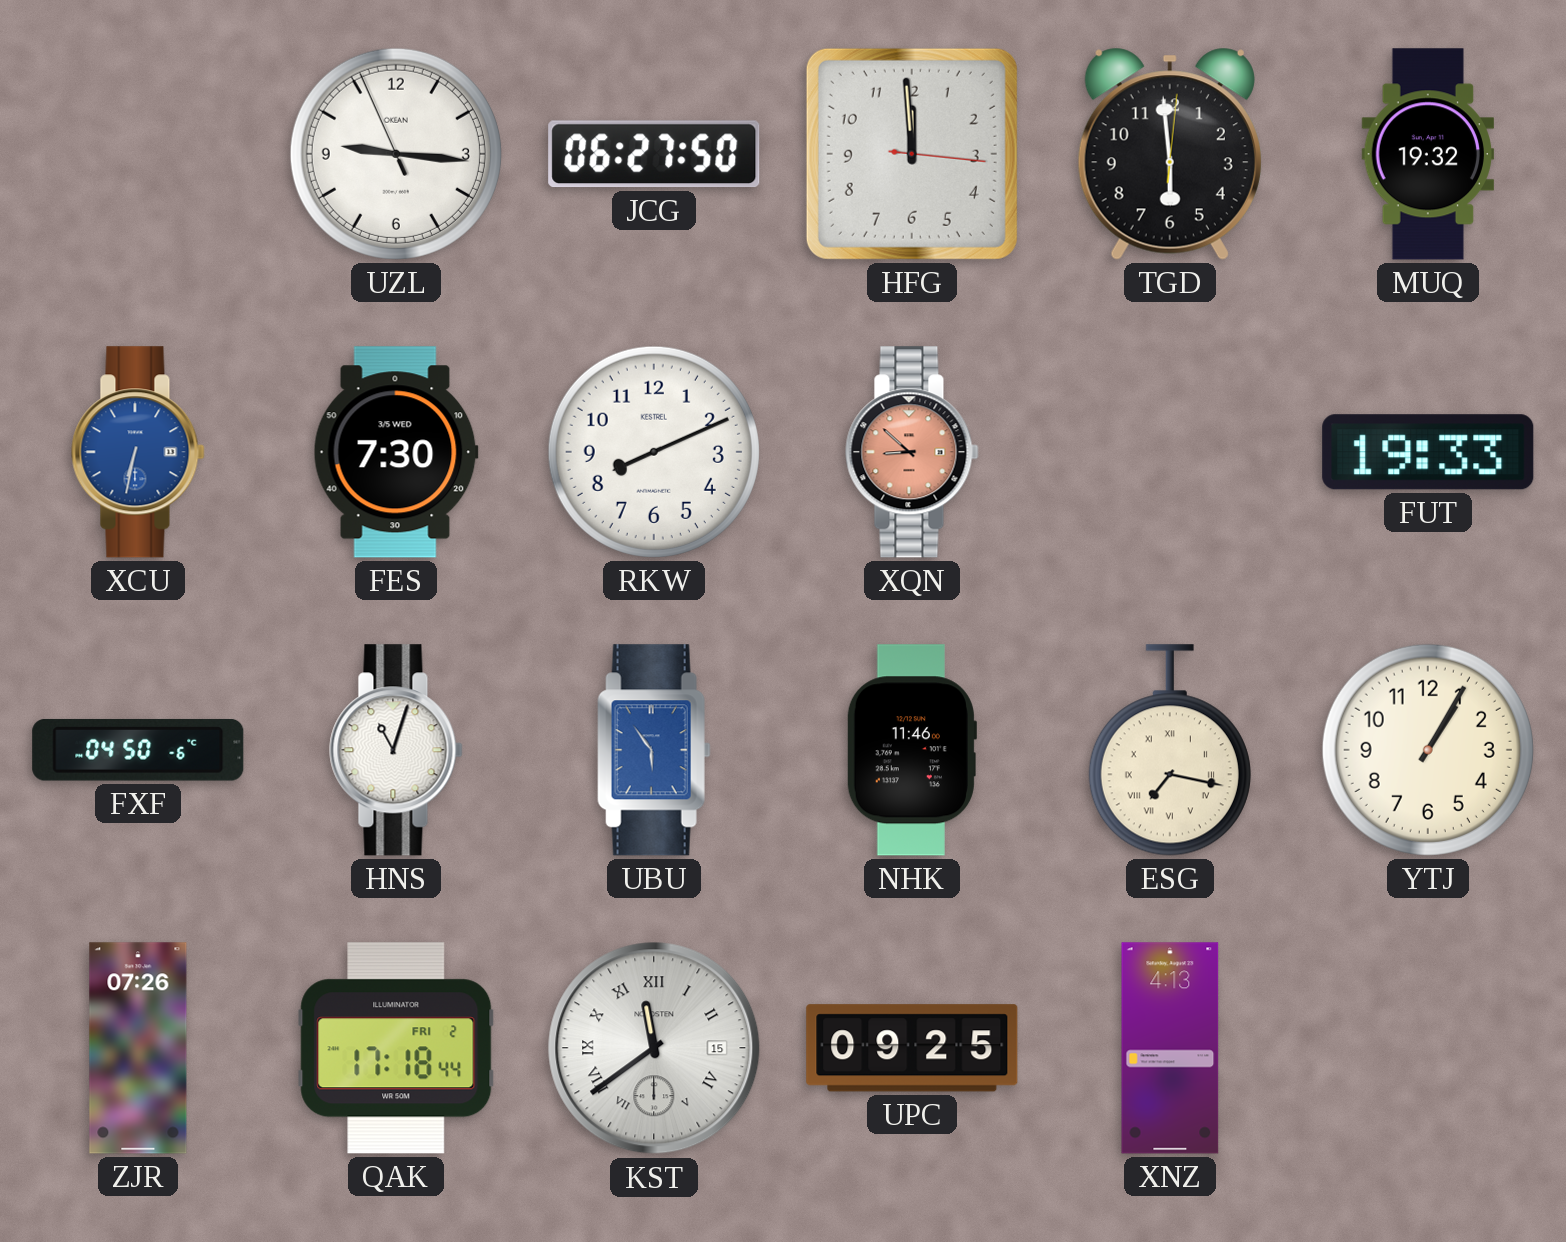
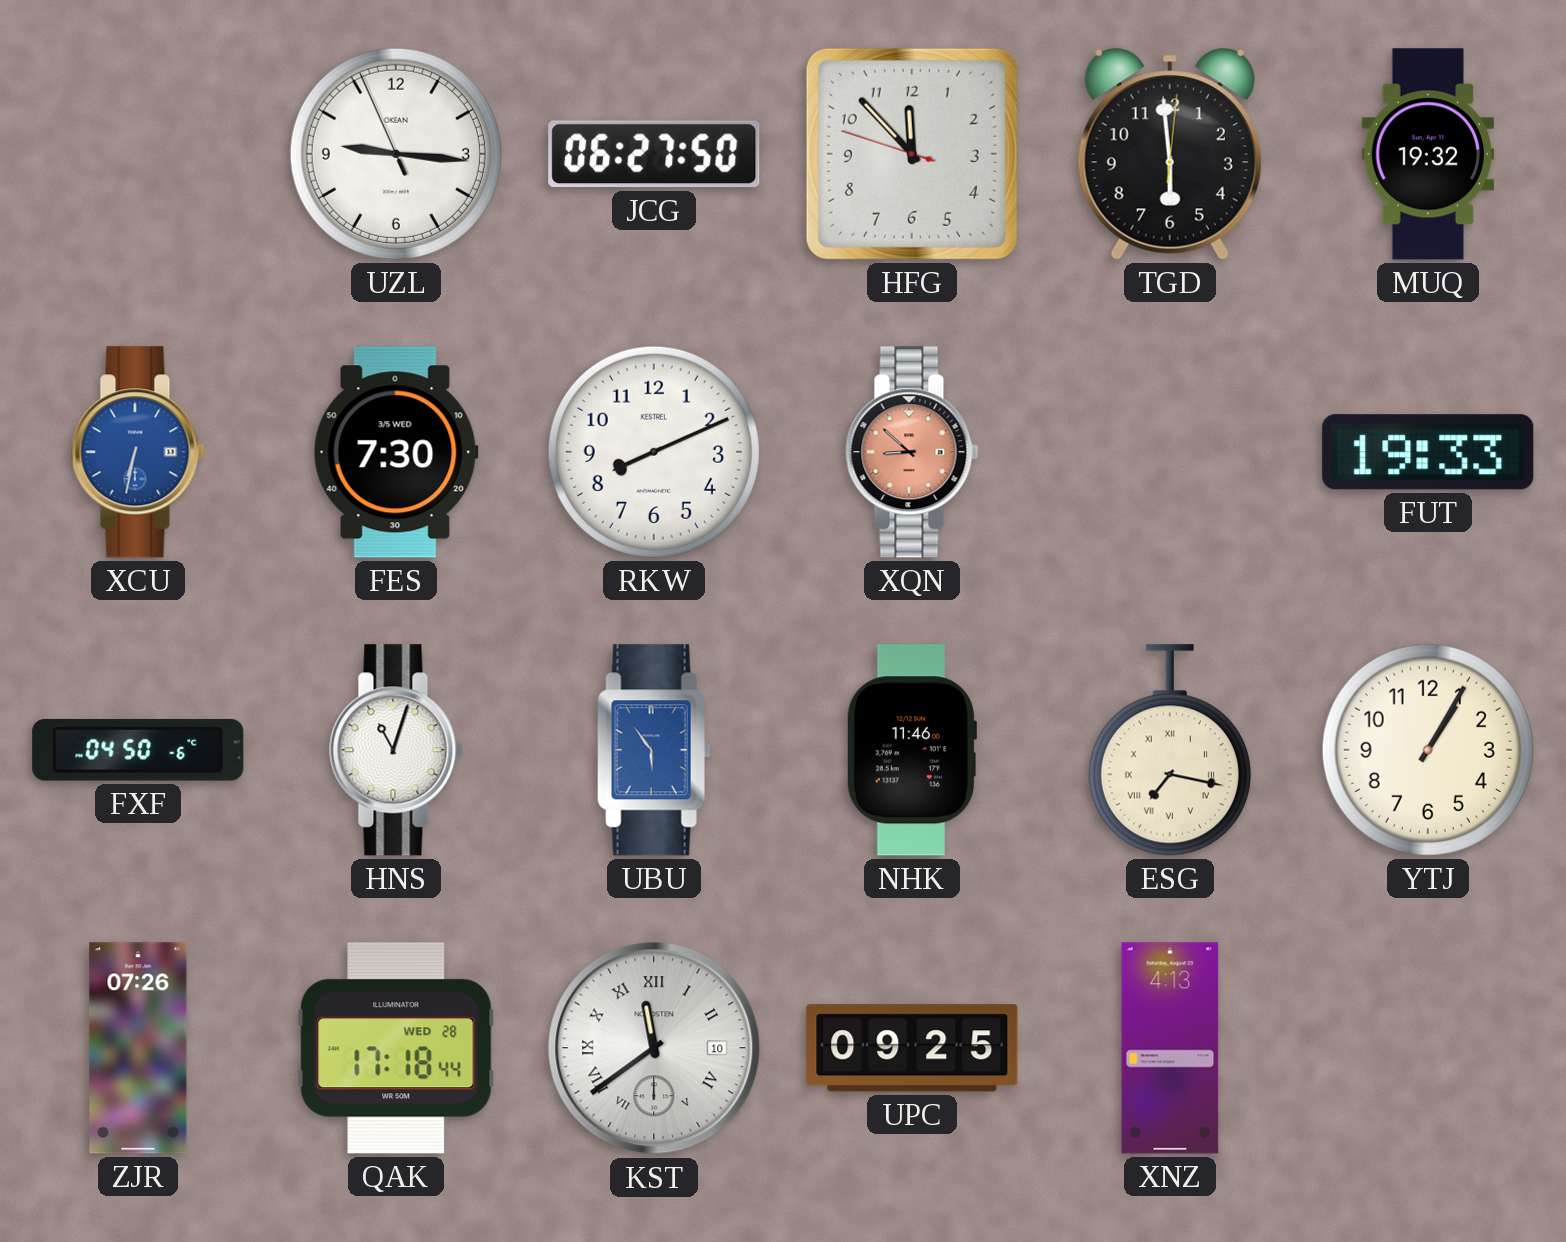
HFG: 11:59 -> 11:52
QAK date: FRI 2 -> WED 28
KST date: 15 -> 10
